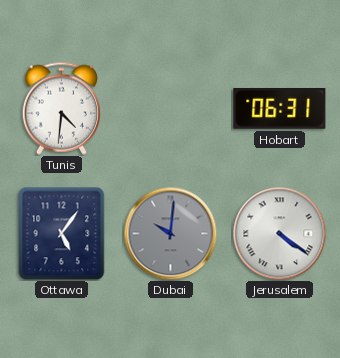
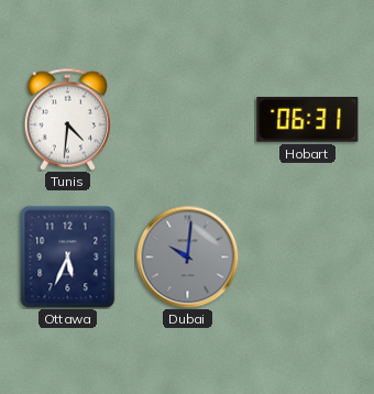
Ottawa: 5:06 -> 5:34
Jerusalem: 4:21 -> none
